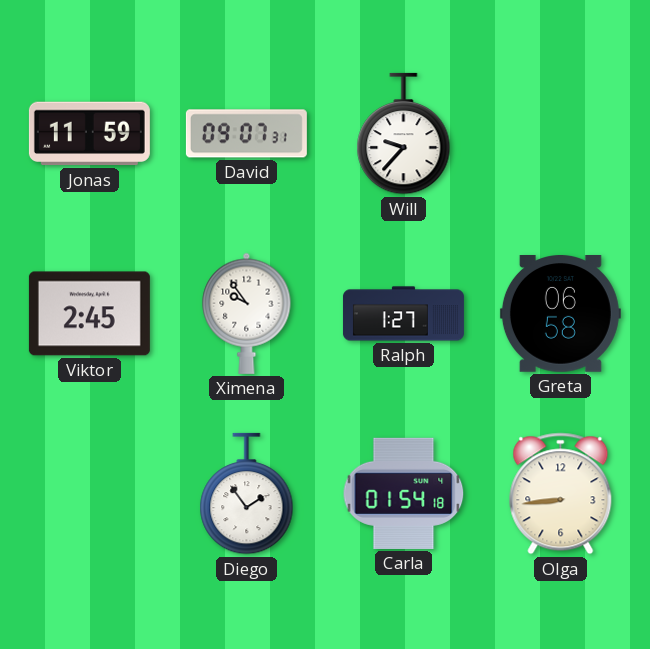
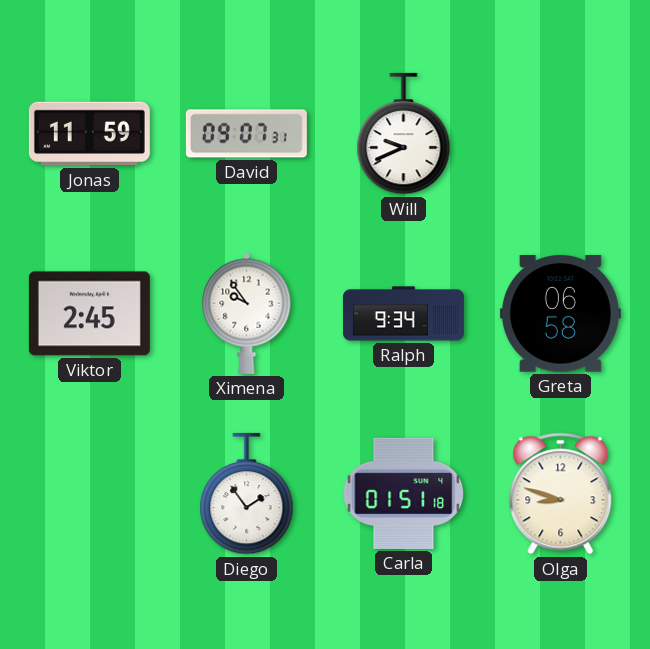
Will: 9:37 -> 9:41
Ralph: 1:27 -> 9:34
Carla: 01:54 -> 01:51
Olga: 8:44 -> 8:48
